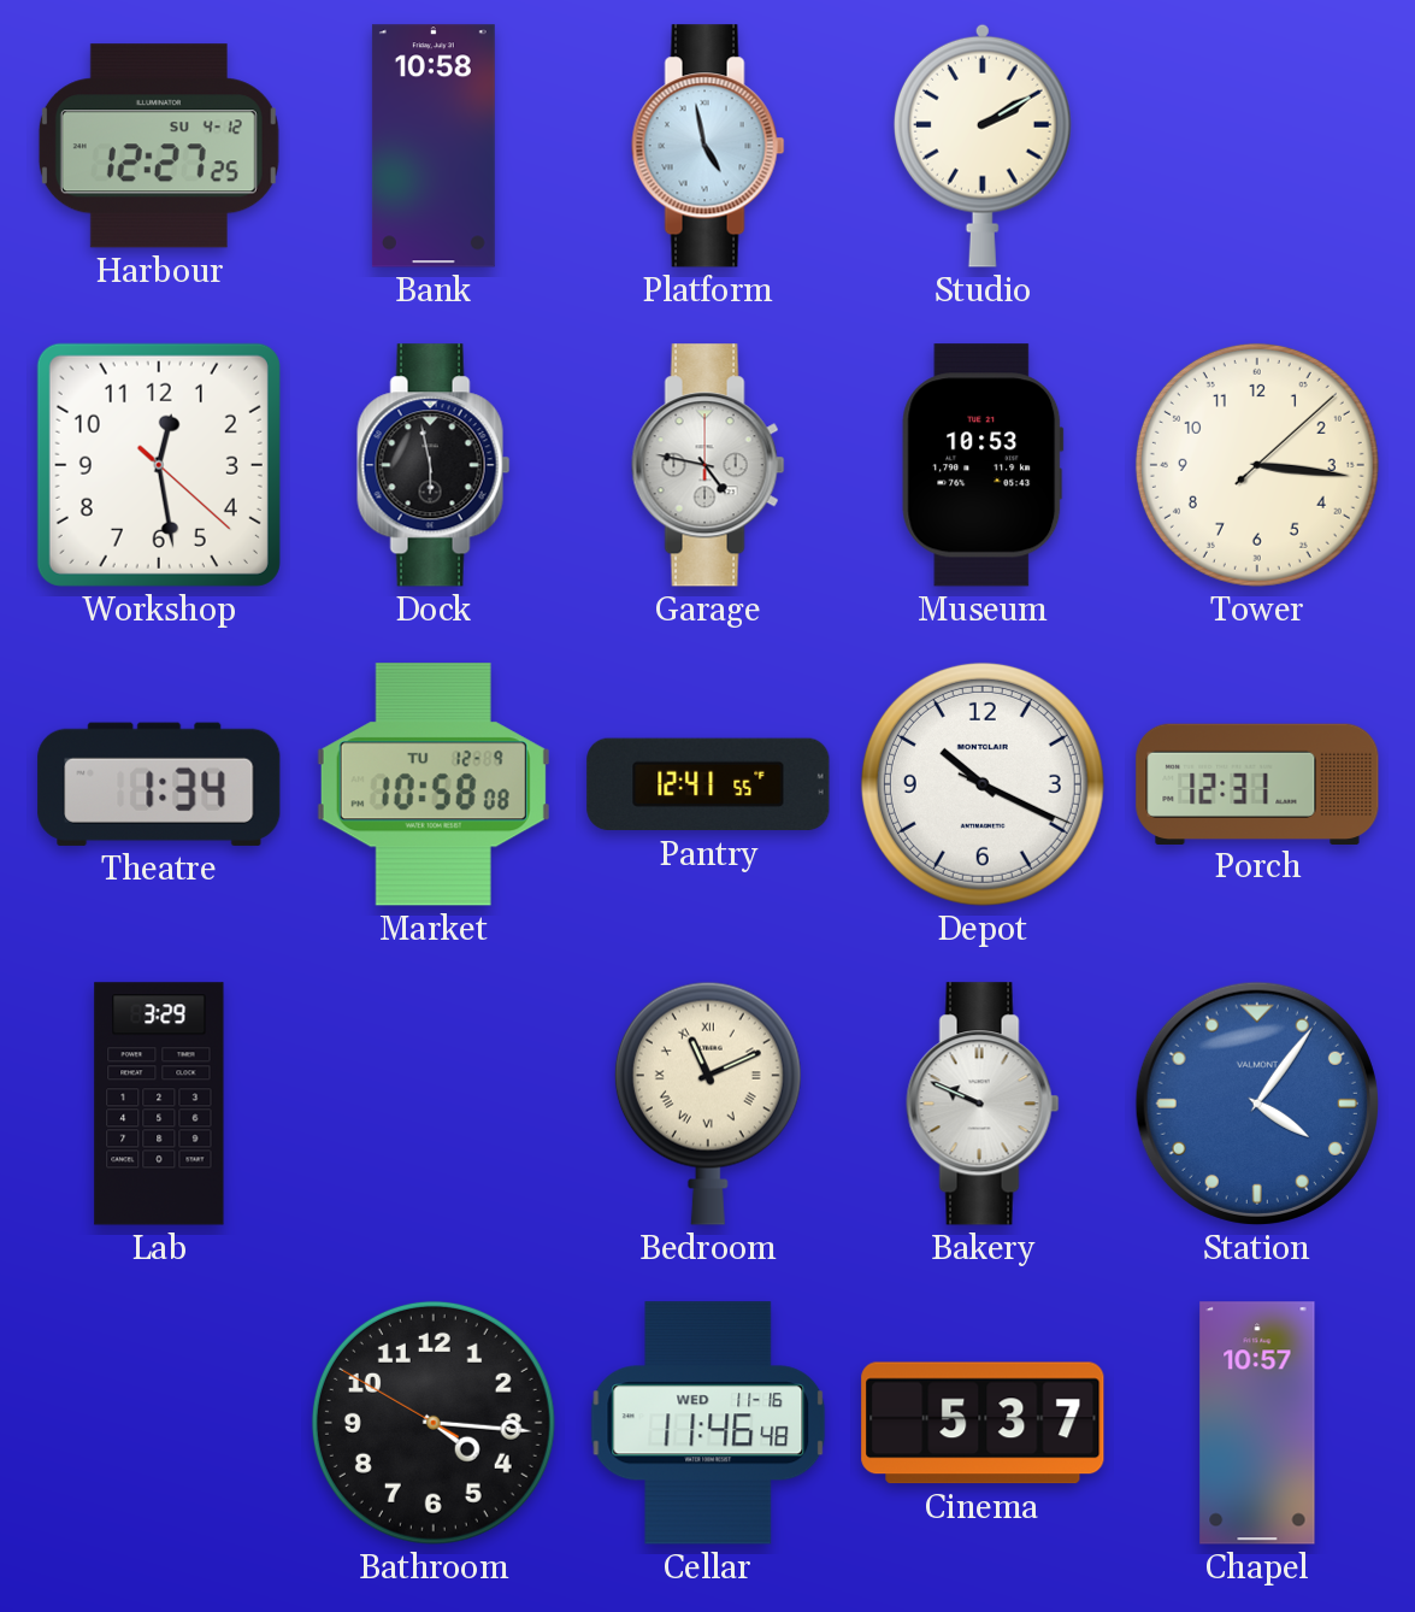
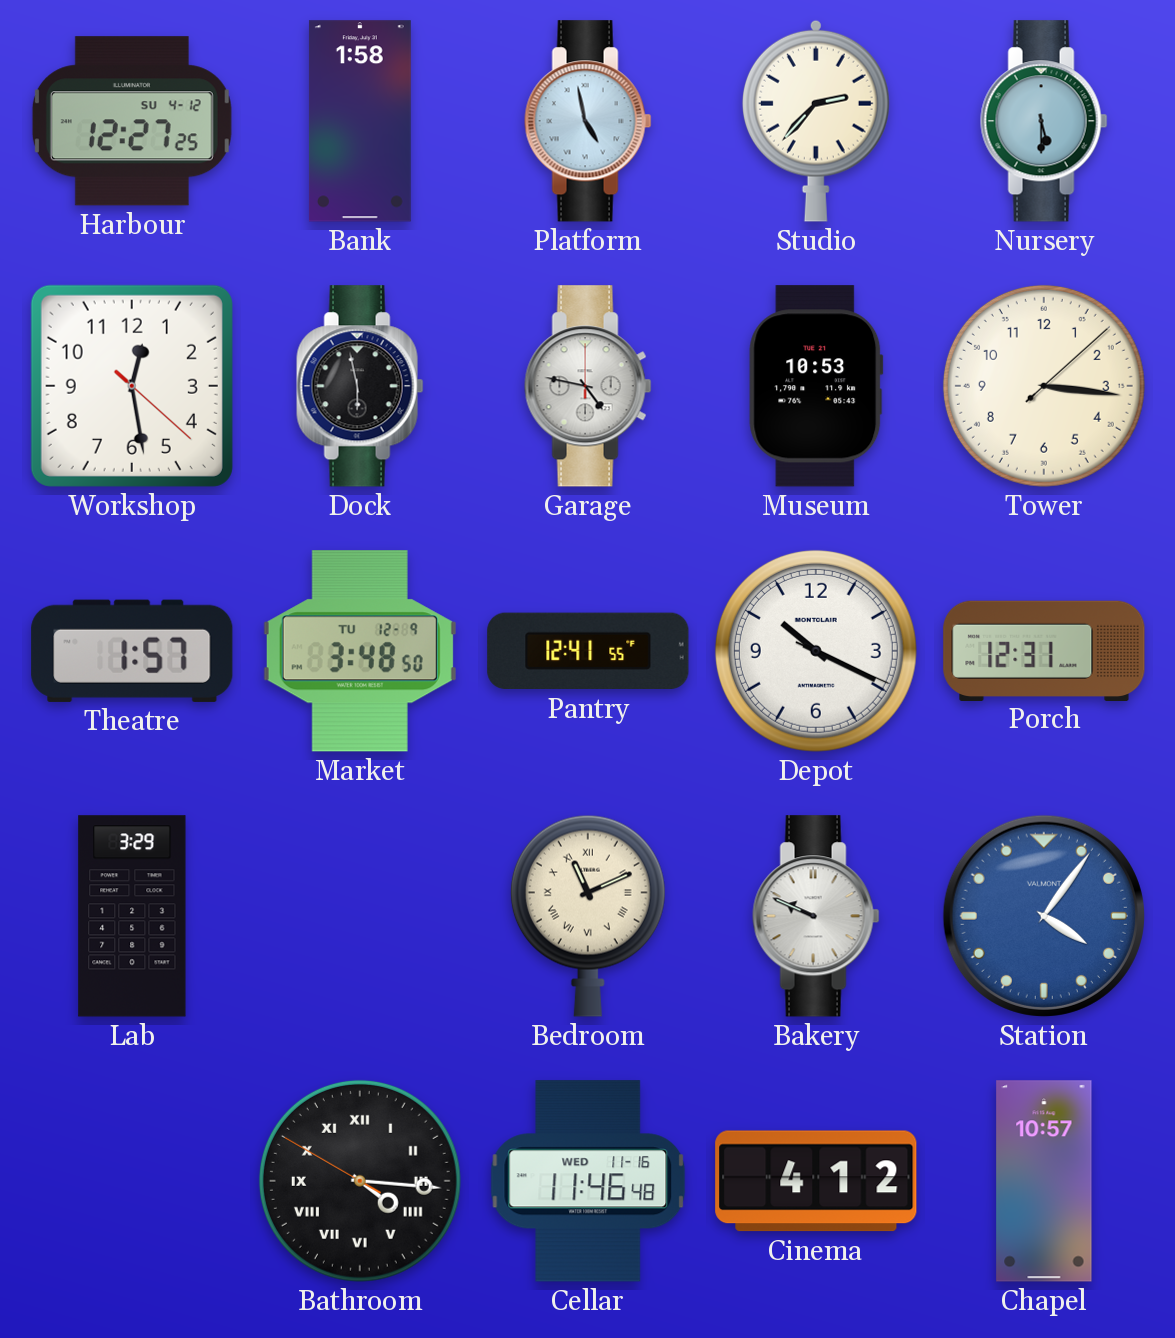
Bank: 10:58 -> 1:58
Studio: 2:10 -> 2:37
Nursery: none -> 5:30
Theatre: 1:34 -> 1:57
Market: 10:58 -> 3:48
Bathroom numerals: Arabic -> Roman
Cinema: 5:37 -> 4:12
